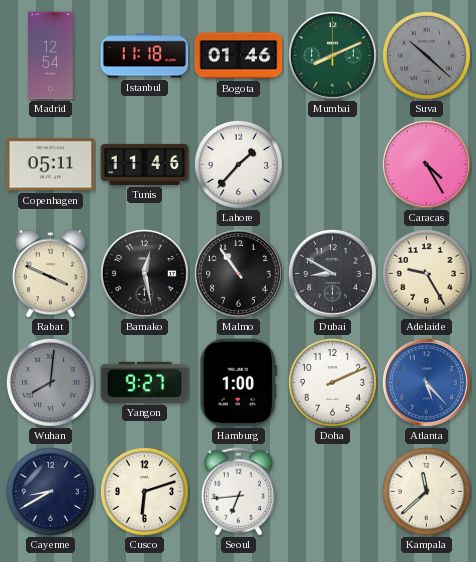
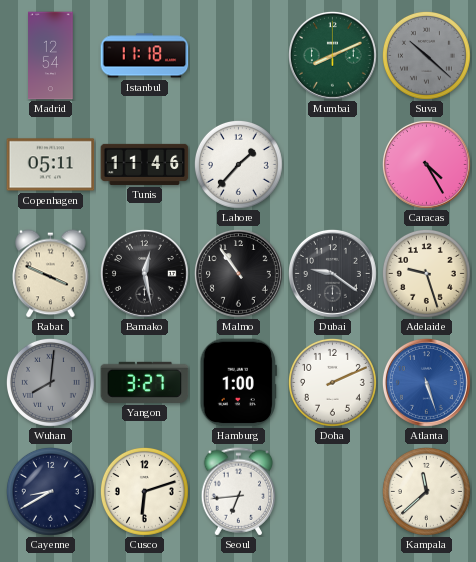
Bogota: 01:46 -> none
Dubai: 8:50 -> 9:21
Adelaide: 9:25 -> 9:27
Yangon: 9:27 -> 3:27
Atlanta: 5:23 -> 5:27
